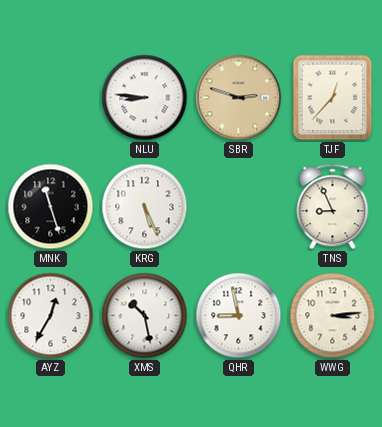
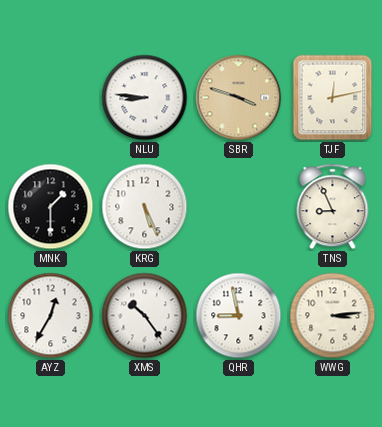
SBR: 2:48 -> 3:48
TJF: 12:37 -> 12:13
MNK: 11:27 -> 1:30
XMS: 10:28 -> 10:24
